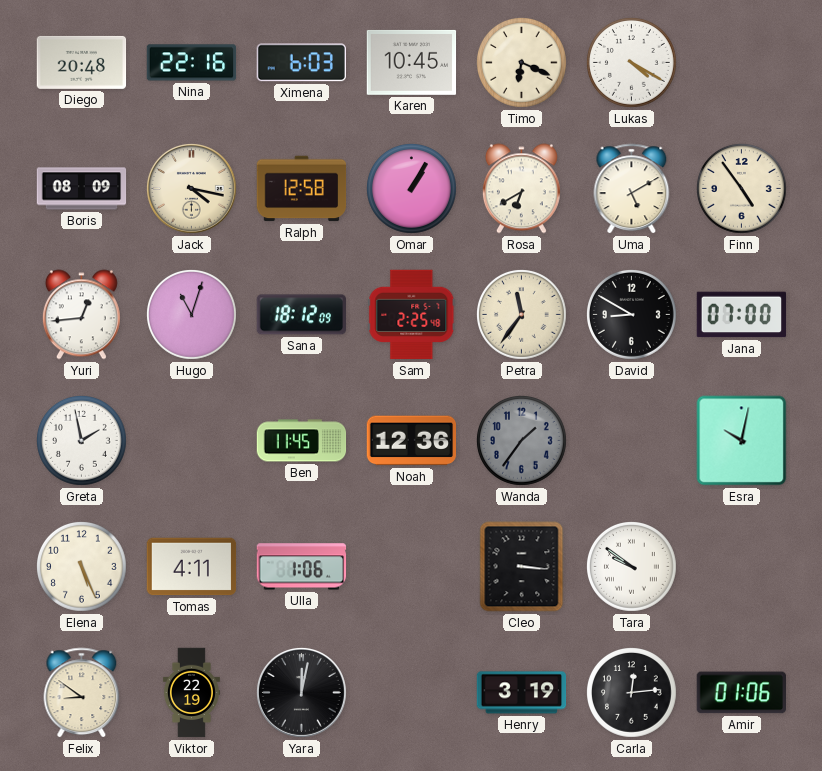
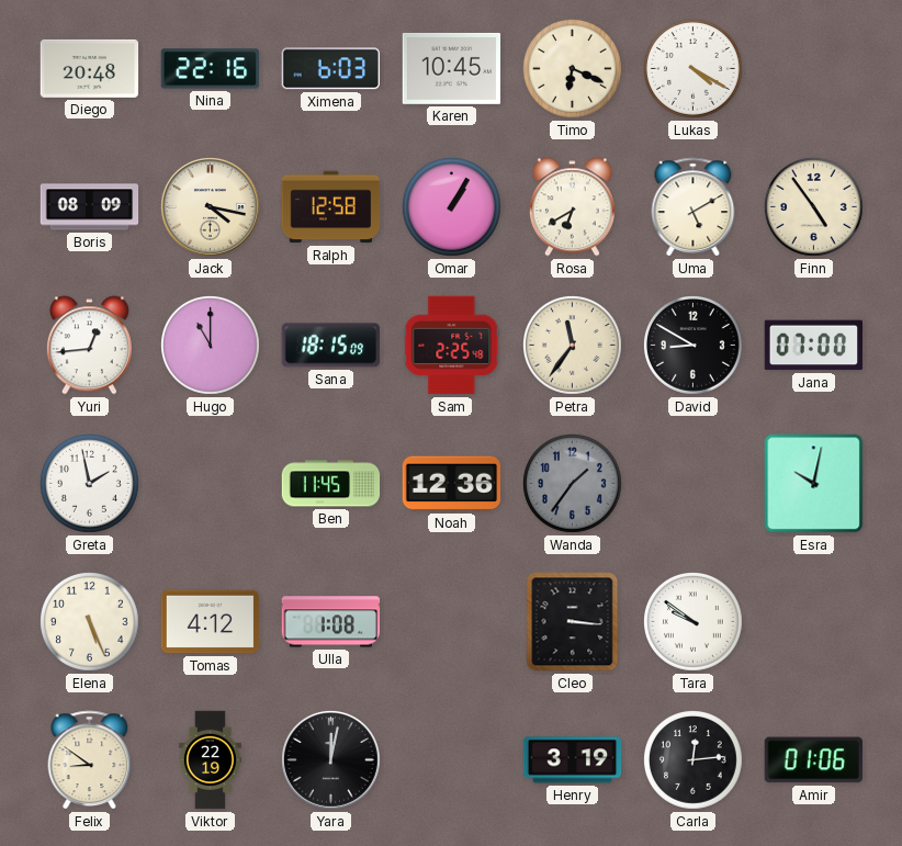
Hugo: 11:03 -> 11:00
Sana: 18:12 -> 18:15
Tomas: 4:11 -> 4:12
Ulla: 1:06 -> 1:08
